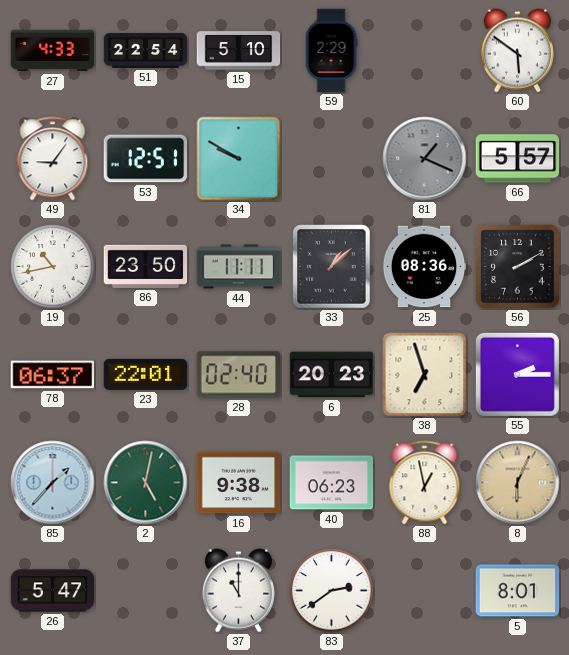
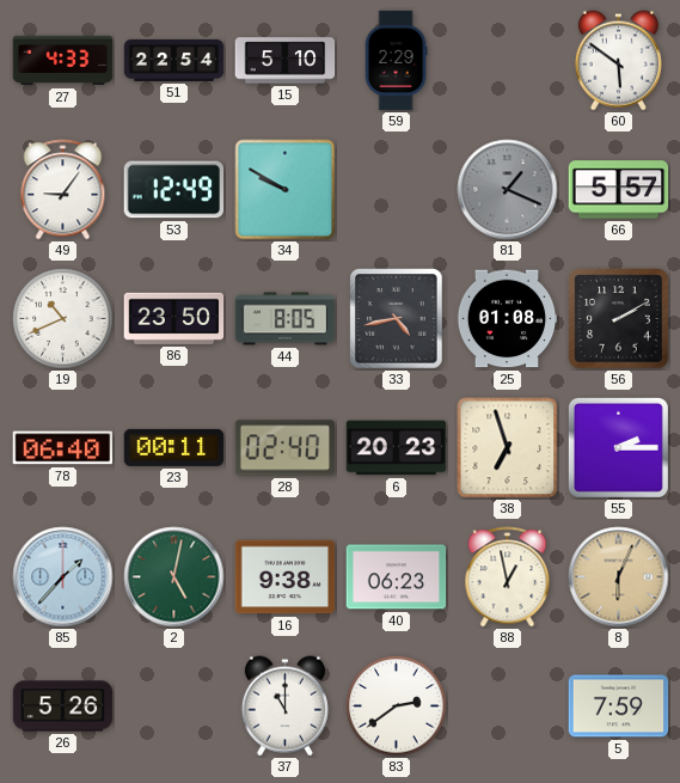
53: 12:51 -> 12:49
19: 10:43 -> 10:41
44: 11:11 -> 8:05
33: 1:08 -> 4:43
25: 08:36 -> 01:08
78: 06:37 -> 06:40
23: 22:01 -> 00:11
26: 5:47 -> 5:26
5: 8:01 -> 7:59
